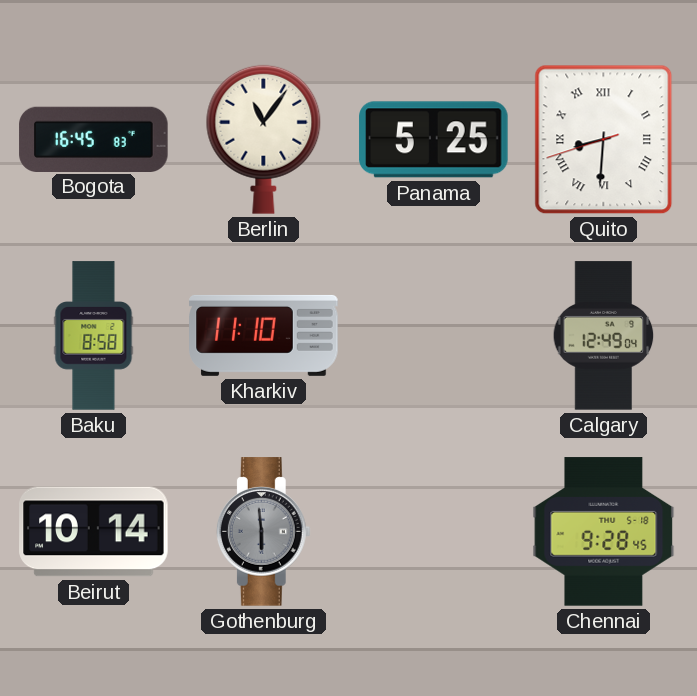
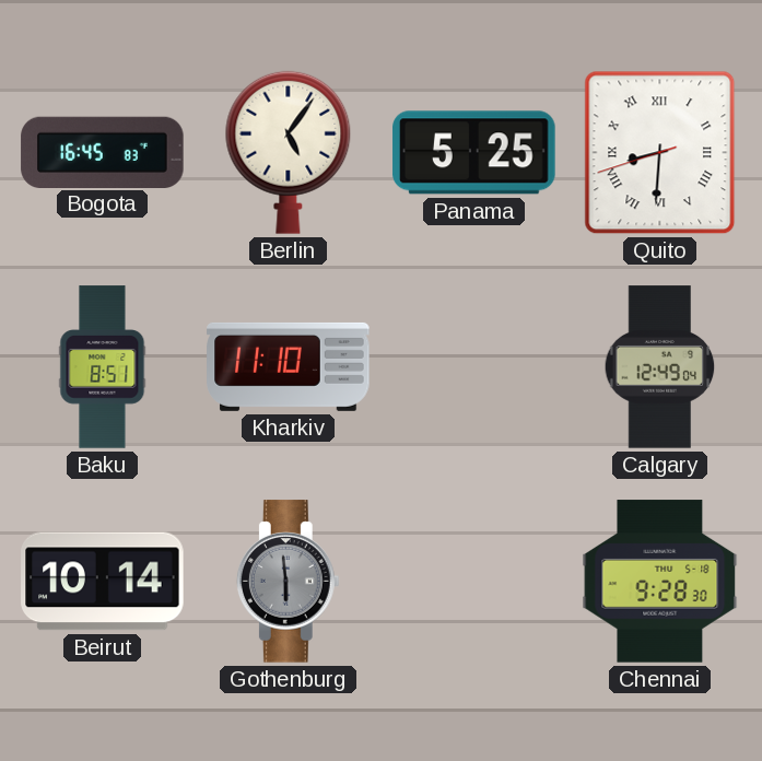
Berlin: 11:06 -> 5:06
Baku: 8:58 -> 8:51
Chennai: 9:28:45 -> 9:28:30
